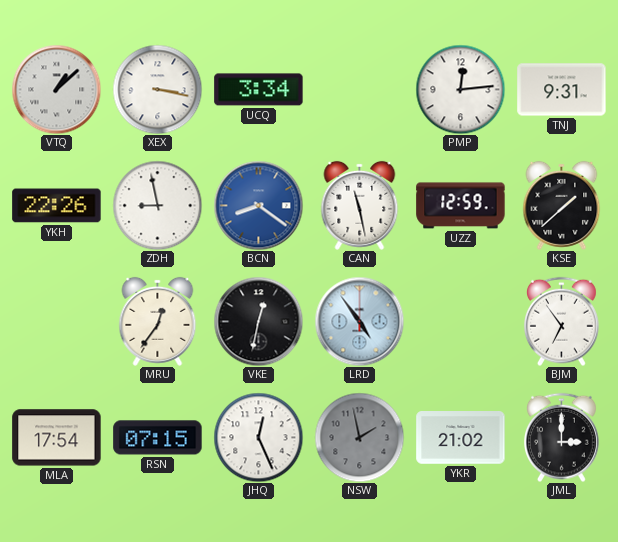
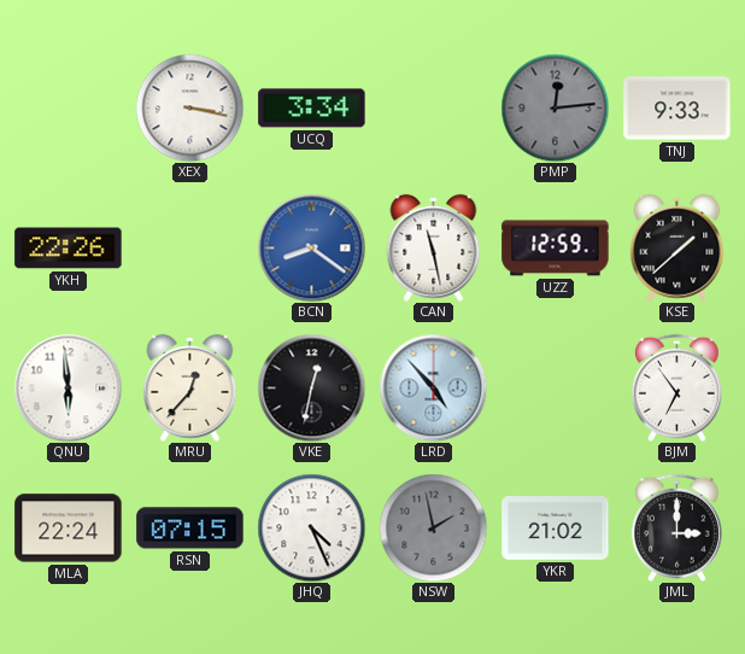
VTQ: 1:08 -> none
PMP dial: white -> grey
TNJ: 9:31 -> 9:33
ZDH: 8:58 -> none
QNU: none -> 5:59
MRU: 12:36 -> 12:37
LRD: 4:54 -> 4:53
MLA: 17:54 -> 22:24
JHQ: 12:26 -> 4:26
